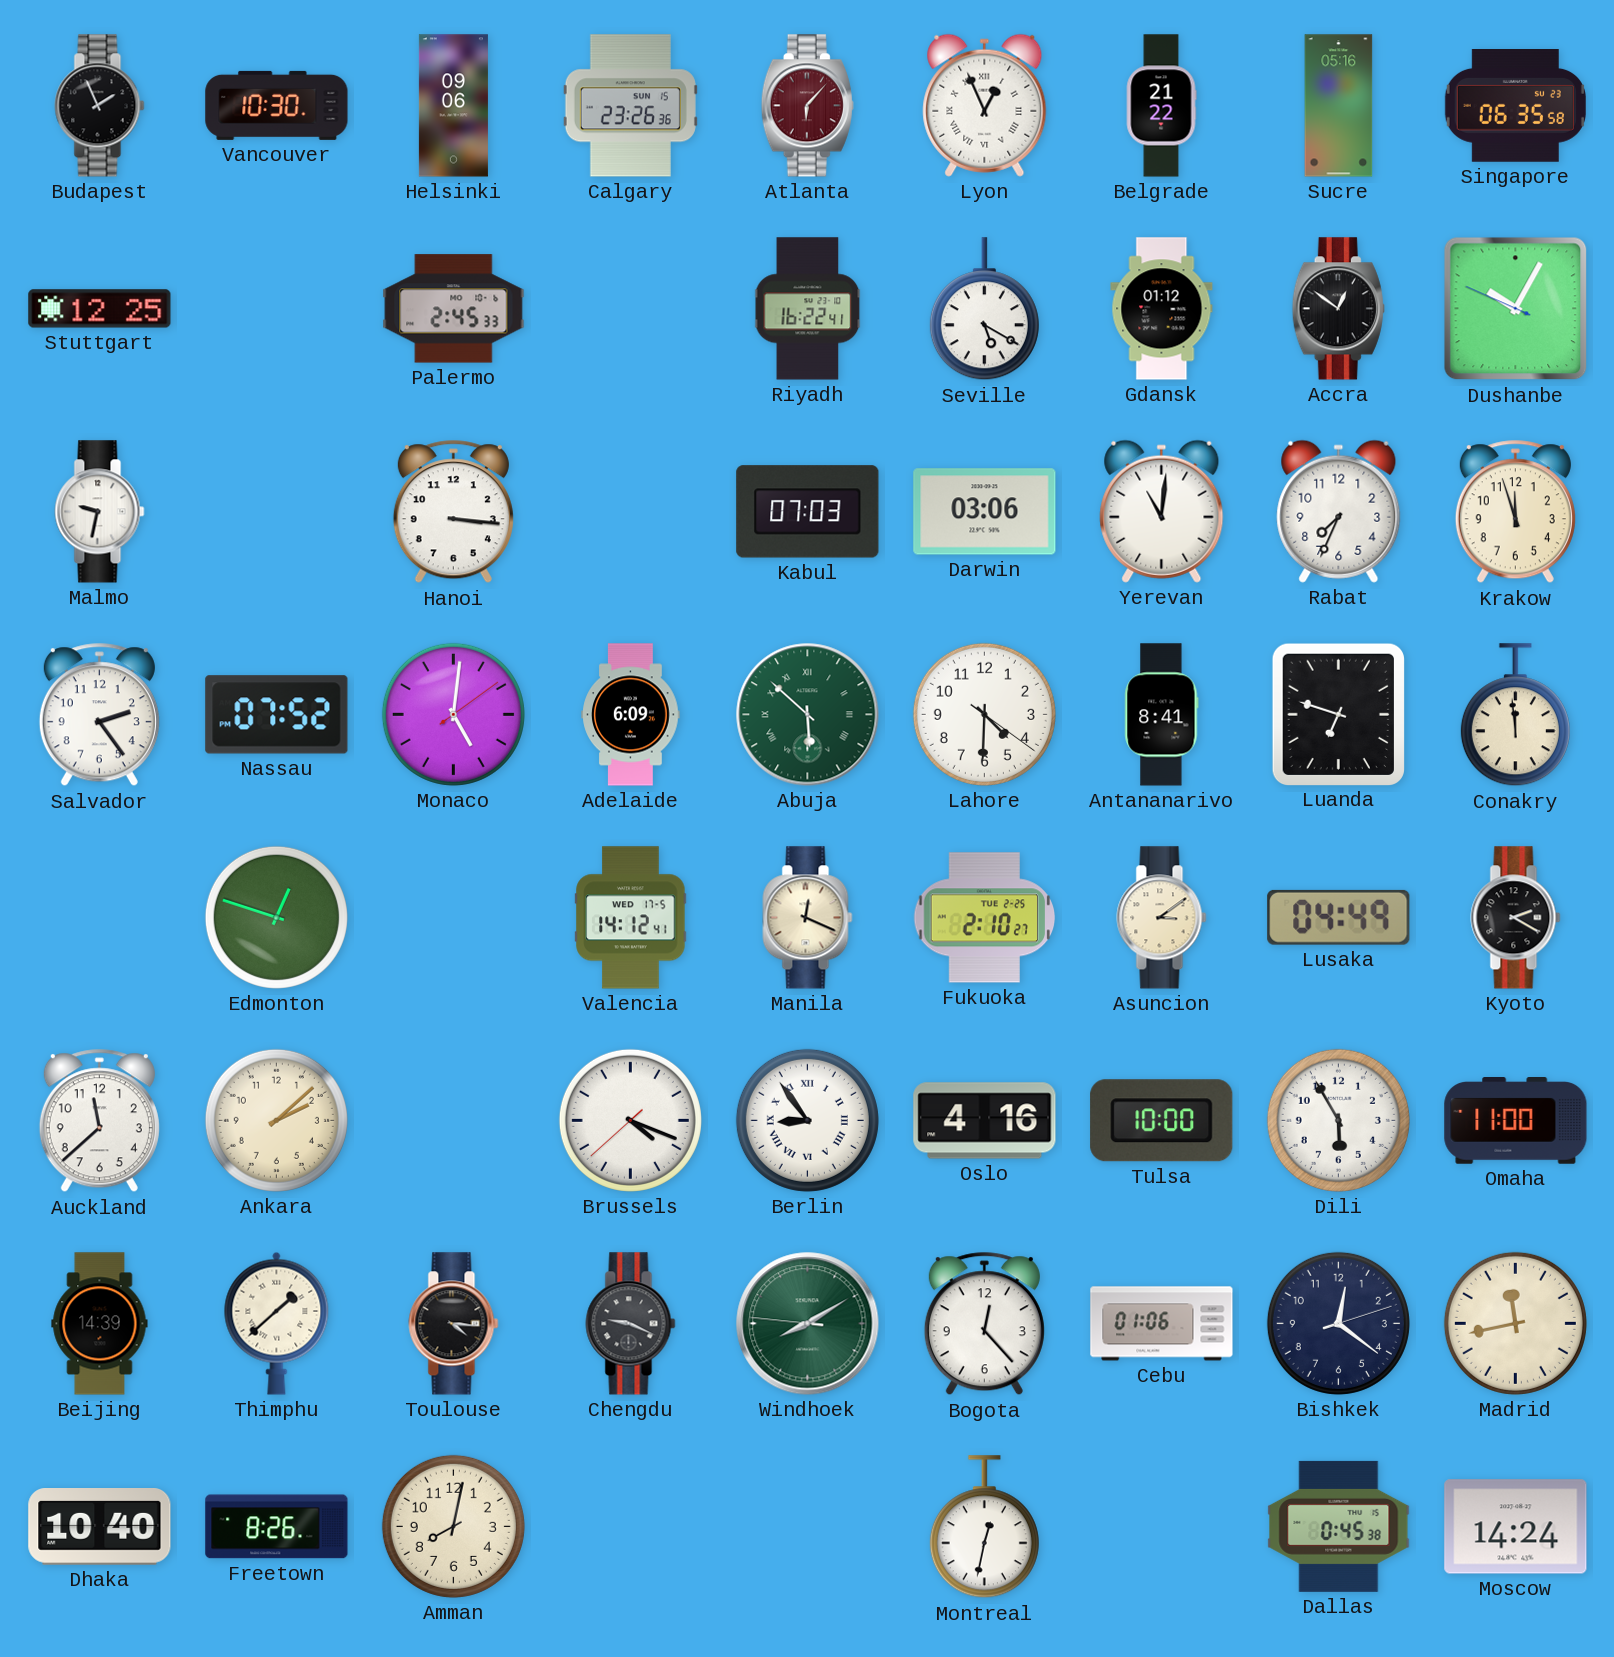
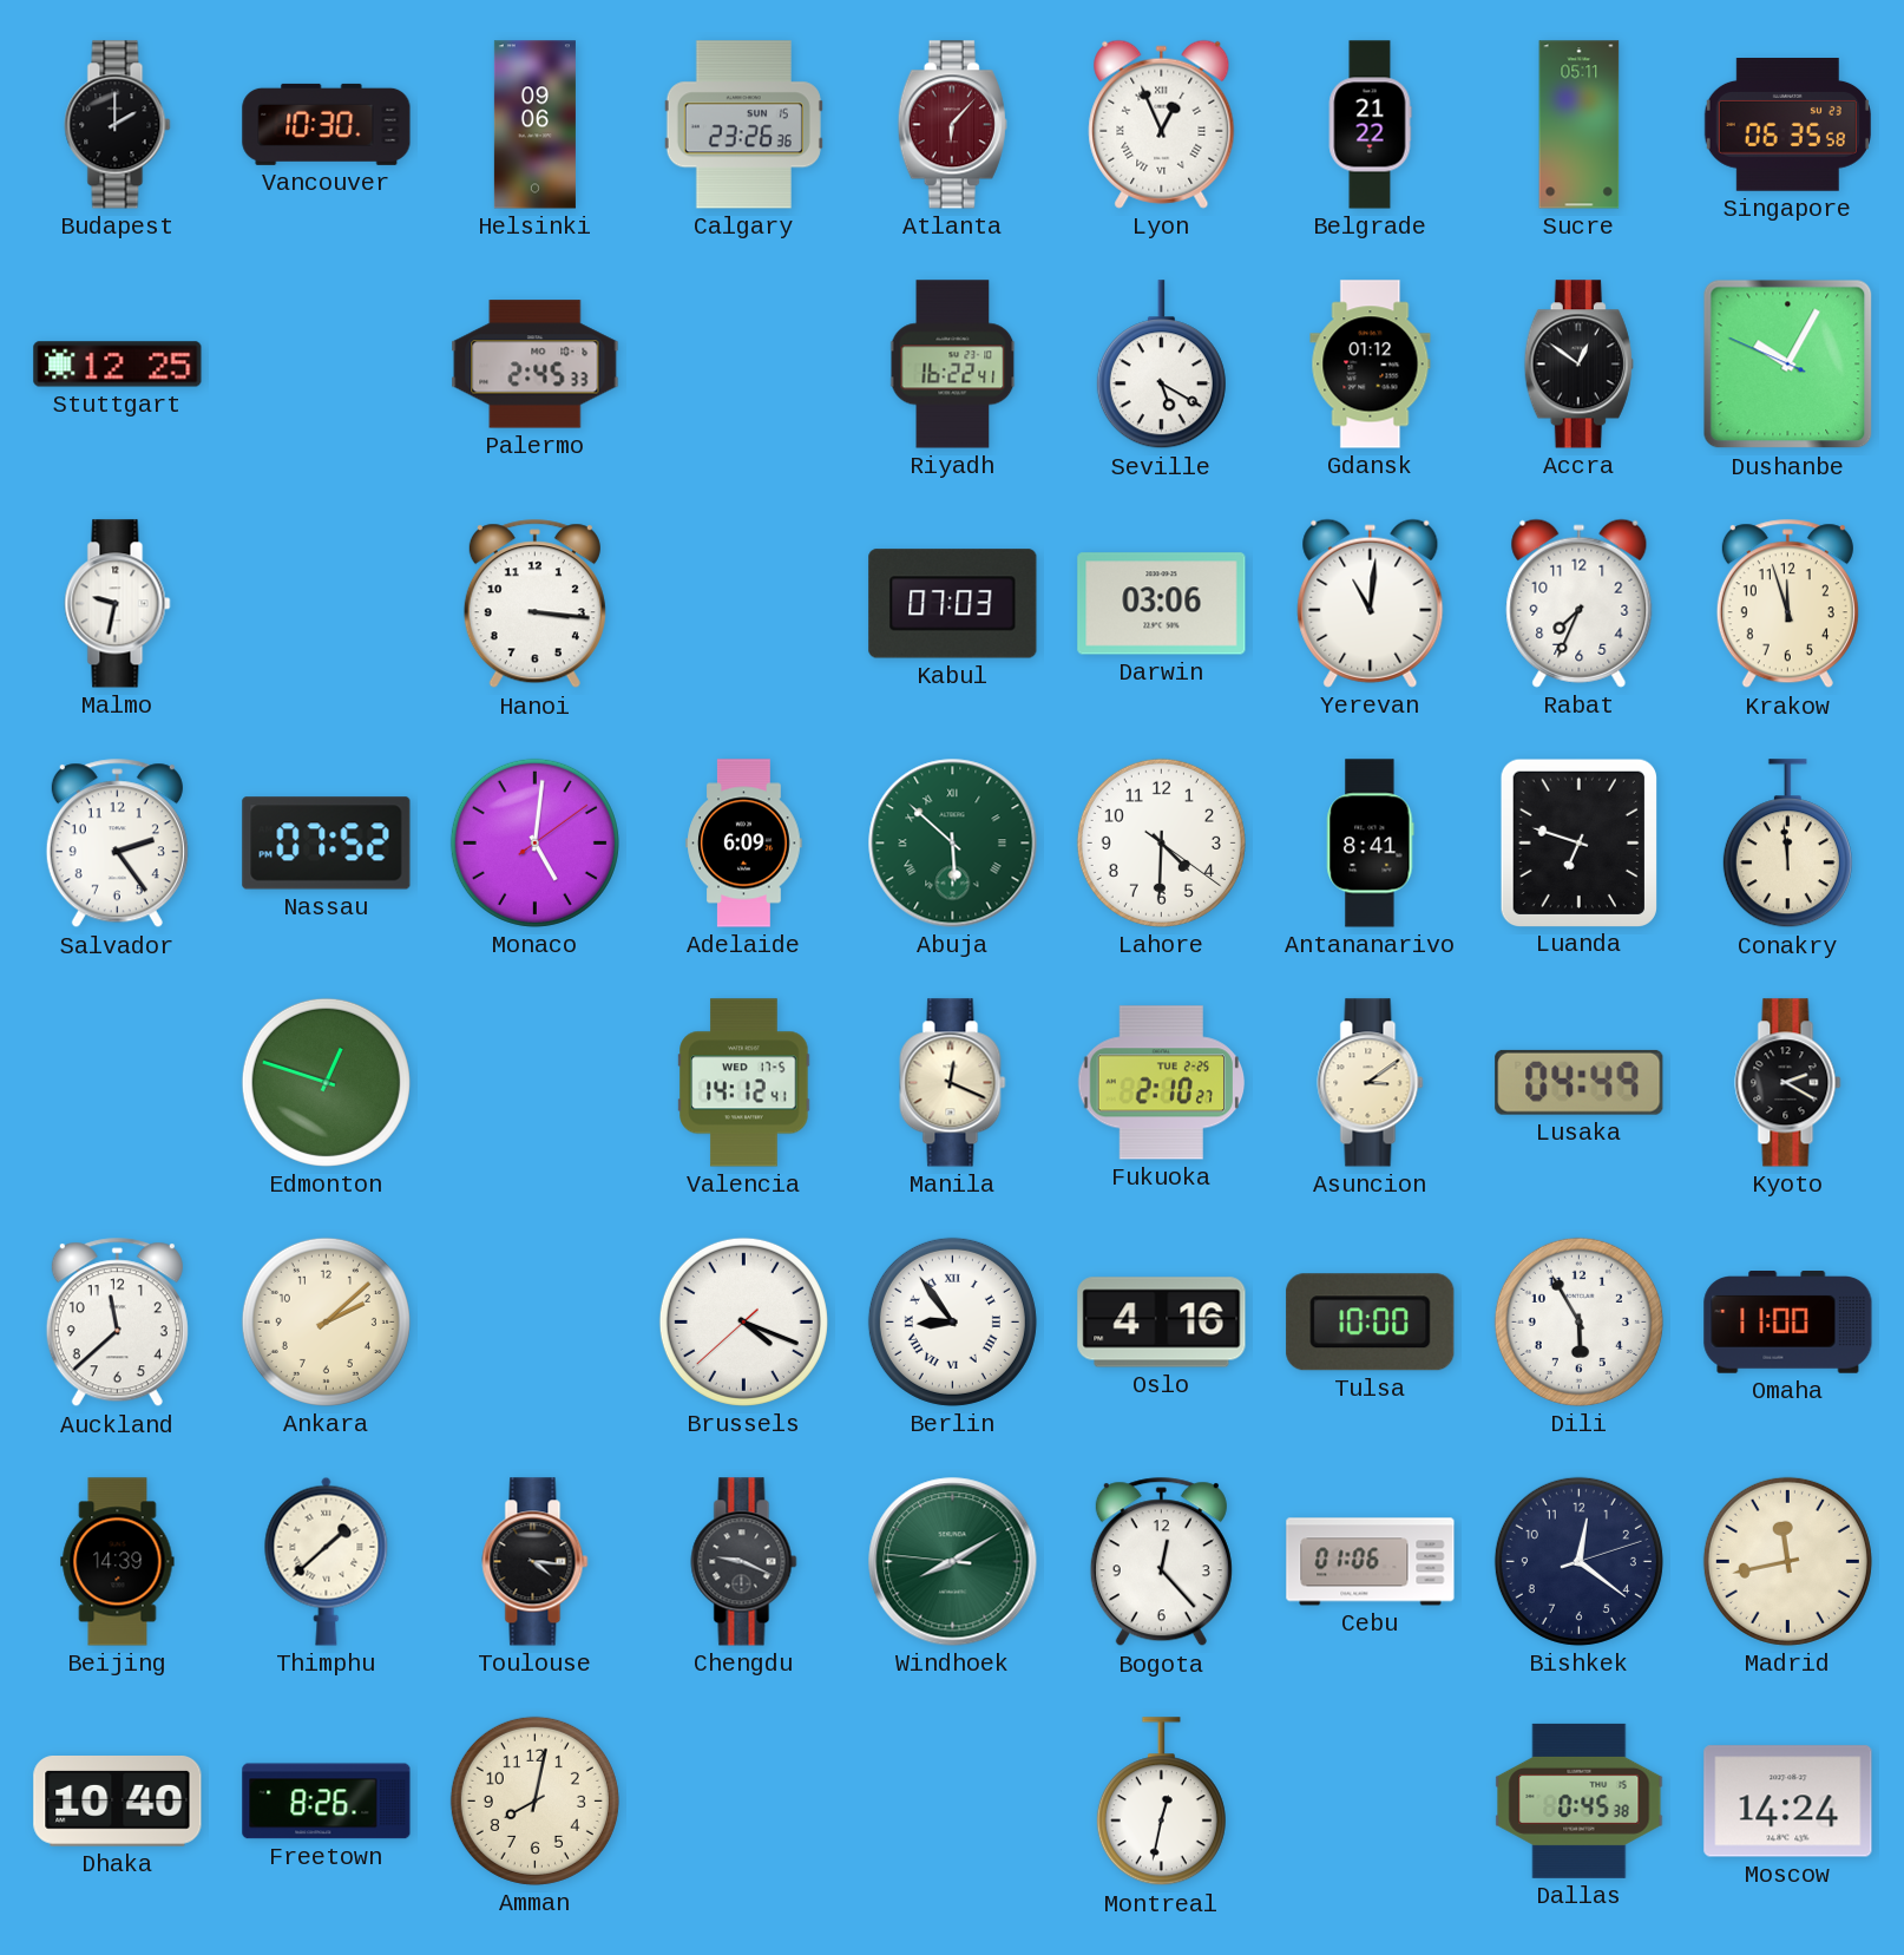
Budapest: 1:56 -> 2:00
Sucre: 05:16 -> 05:11
